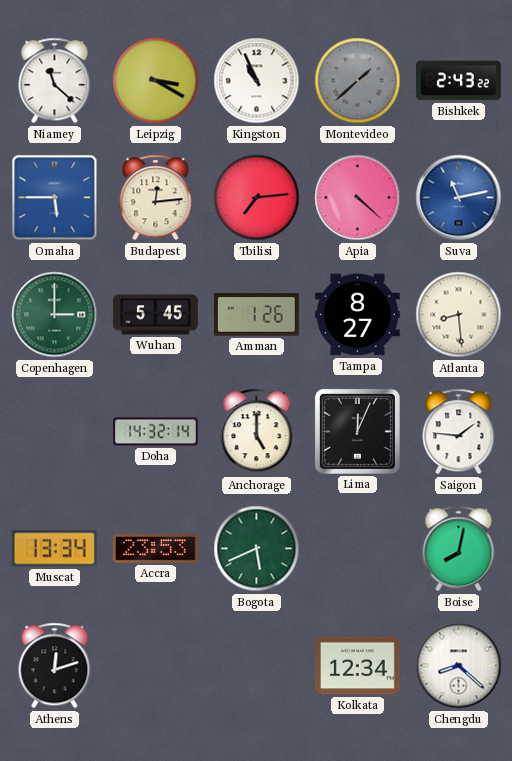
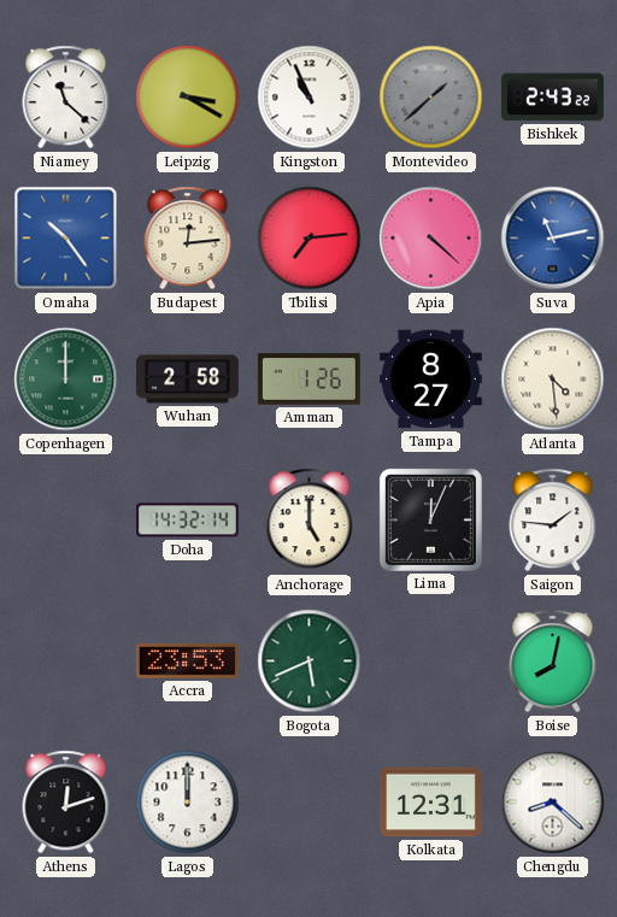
Omaha: 5:45 -> 10:24
Copenhagen: 3:00 -> 12:00
Wuhan: 5:45 -> 2:58
Atlanta: 8:29 -> 4:29
Muscat: 13:34 -> none
Lagos: none -> 12:00
Kolkata: 12:34 -> 12:31
